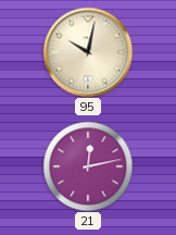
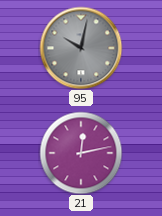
95 dial: cream -> grey
